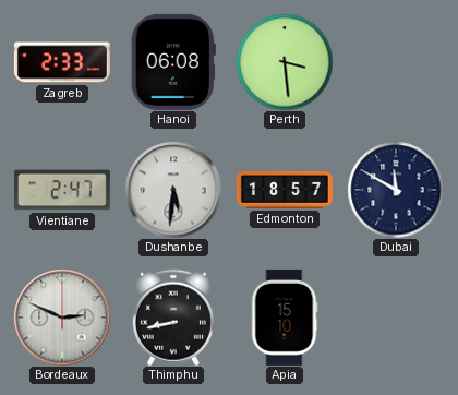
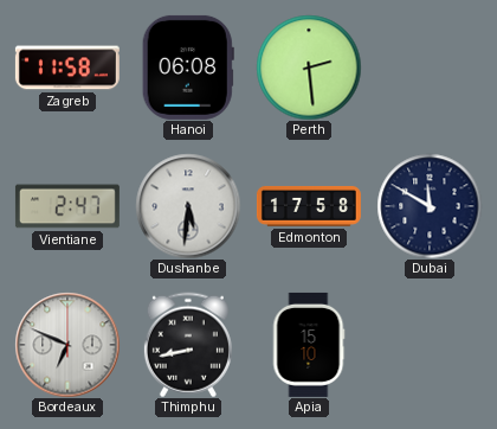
Zagreb: 2:33 -> 11:58
Perth: 3:29 -> 2:29
Edmonton: 18:57 -> 17:58
Bordeaux: 2:49 -> 6:49
